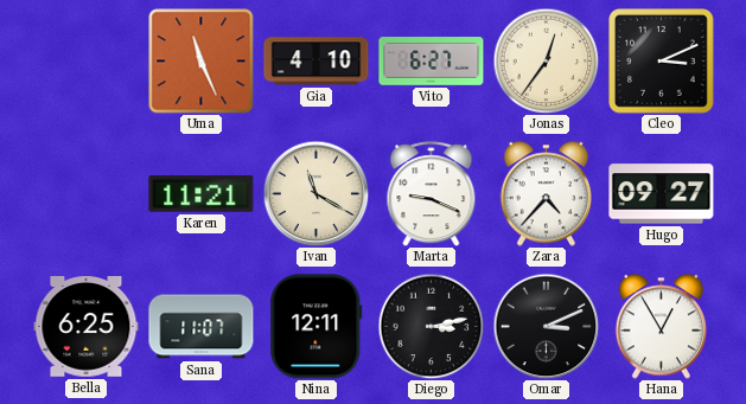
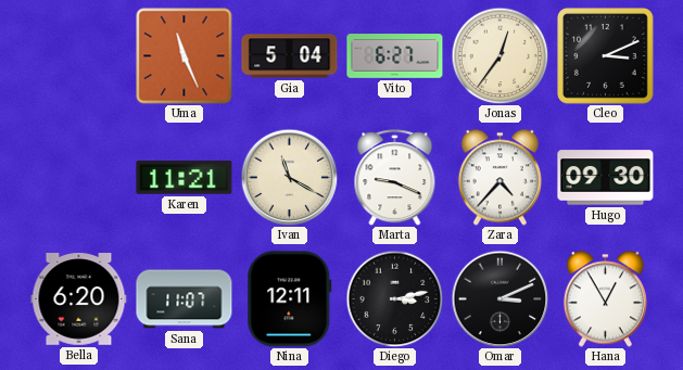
Gia: 4:10 -> 5:04
Hugo: 09:27 -> 09:30
Bella: 6:25 -> 6:20
